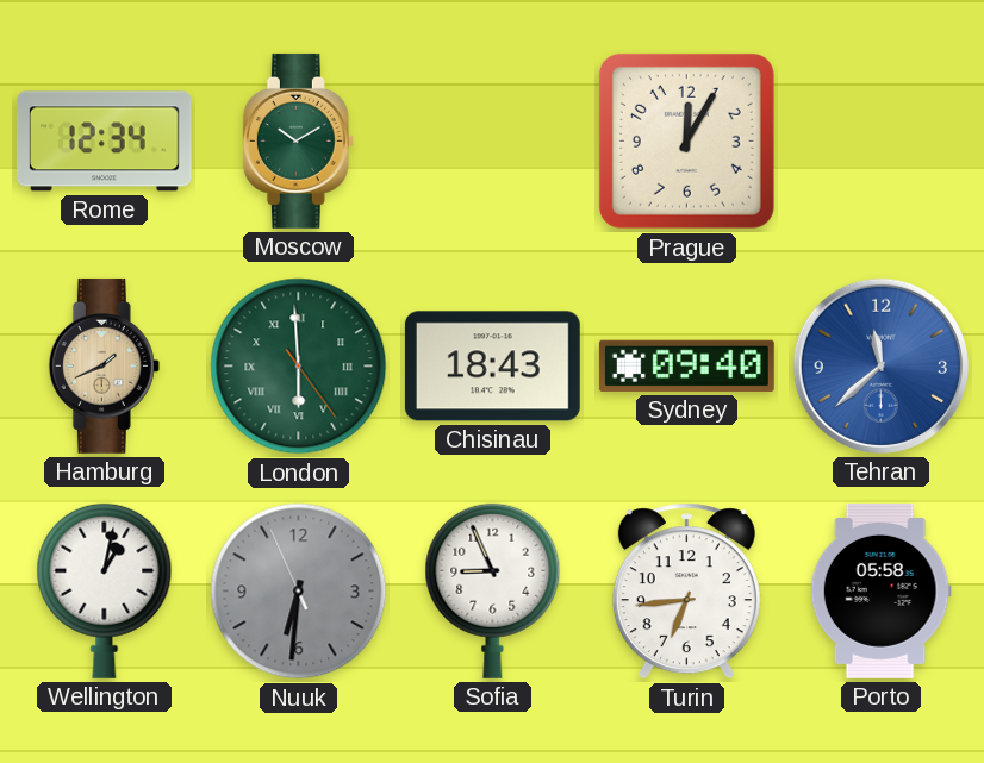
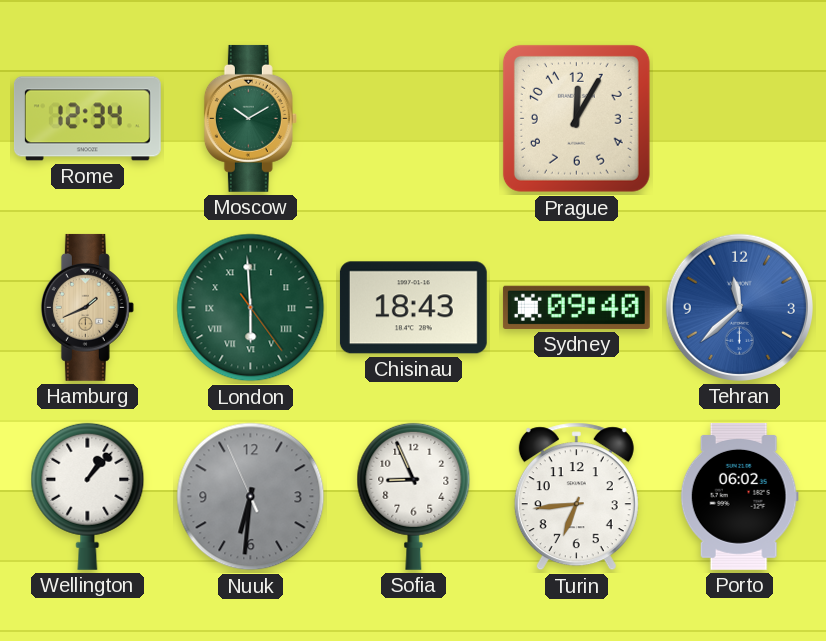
Wellington: 1:02 -> 1:07
Porto: 05:58 -> 06:02
